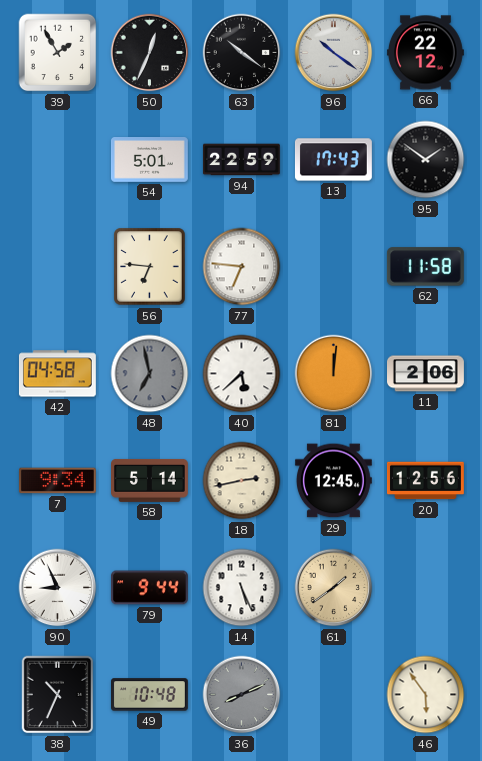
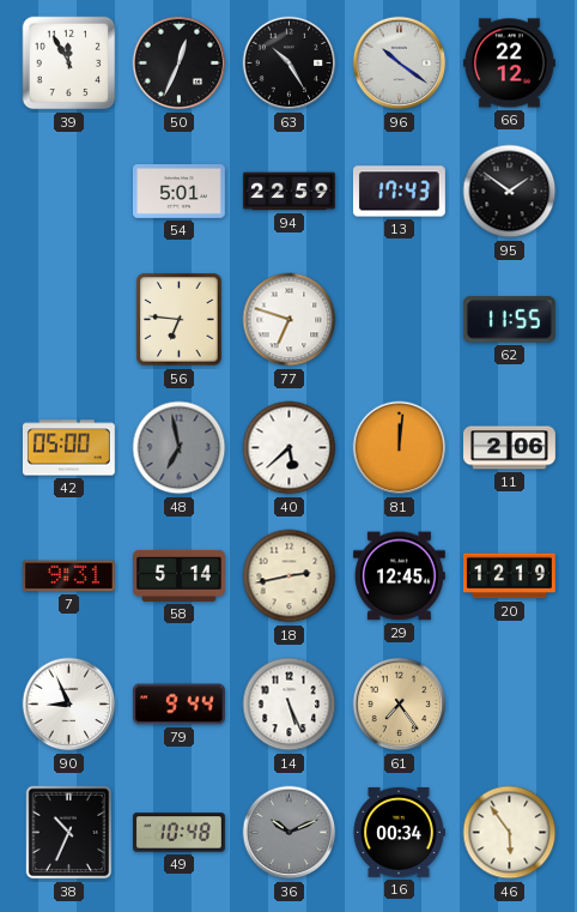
39: 1:55 -> 11:55
63: 10:21 -> 10:25
77: 6:46 -> 6:48
62: 11:58 -> 11:55
42: 04:58 -> 05:00
7: 9:34 -> 9:31
20: 12:56 -> 12:19
61: 1:39 -> 7:24
36: 8:11 -> 10:11
16: none -> 00:34
